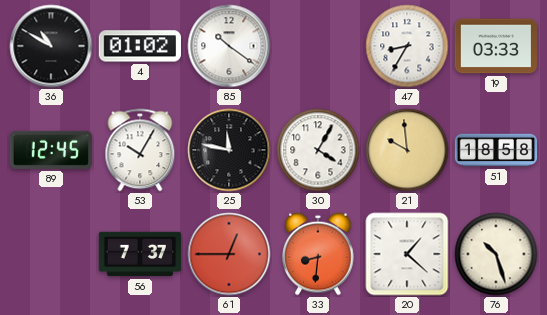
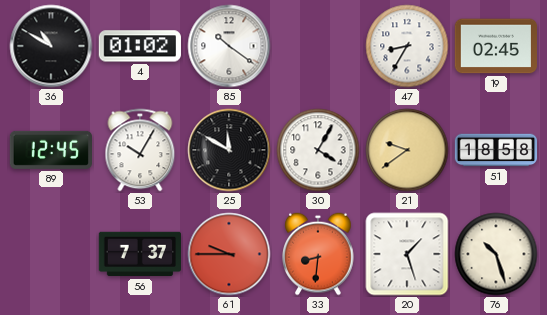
19: 03:33 -> 02:45
25: 11:47 -> 11:50
21: 9:59 -> 9:39
61: 12:45 -> 9:45
20: 1:22 -> 1:27
